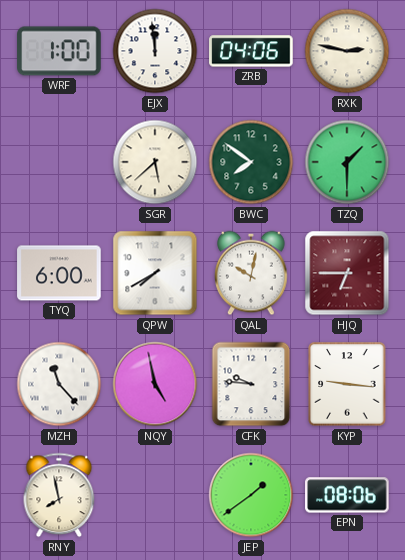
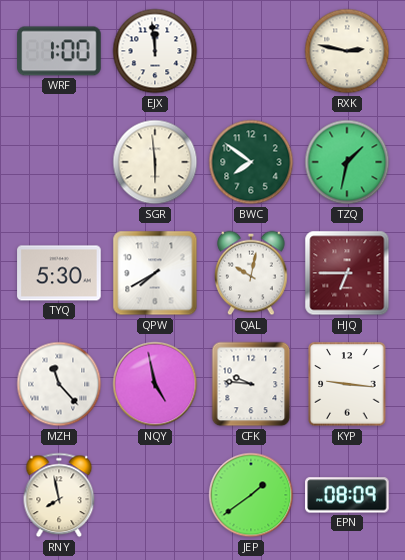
ZRB: 04:06 -> none
SGR: 5:38 -> 5:59
TZQ: 1:30 -> 1:32
TYQ: 6:00 -> 5:30
EPN: 08:06 -> 08:09
